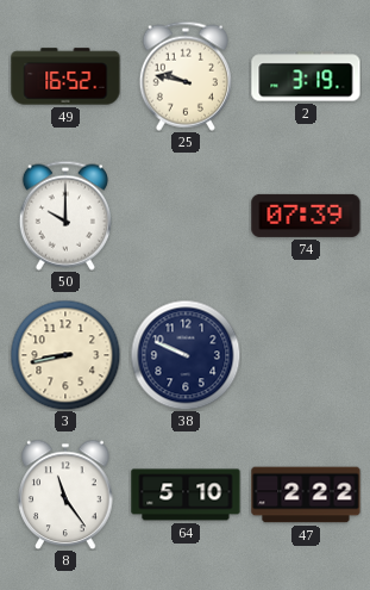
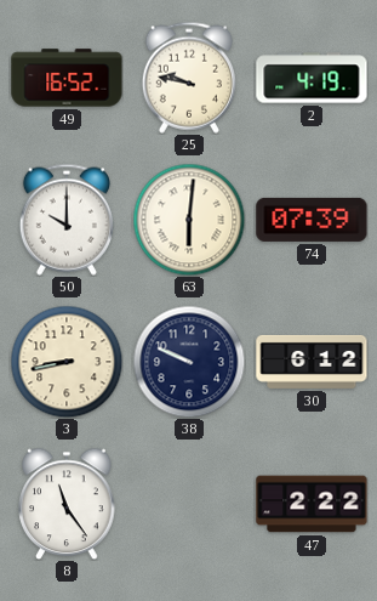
2: 3:19 -> 4:19
63: none -> 6:01
30: none -> 6:12
64: 5:10 -> none
